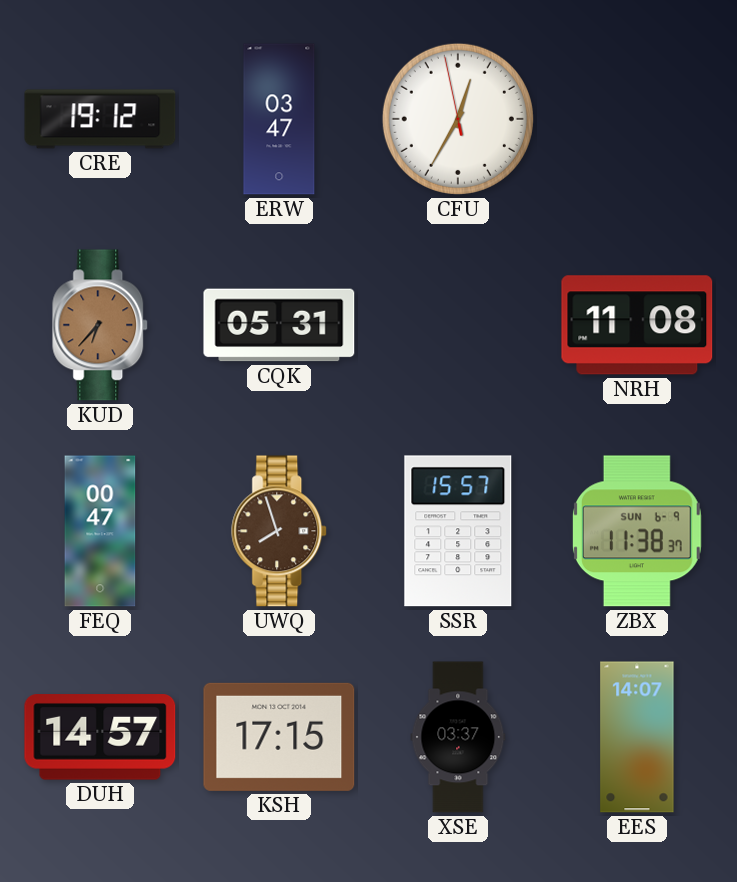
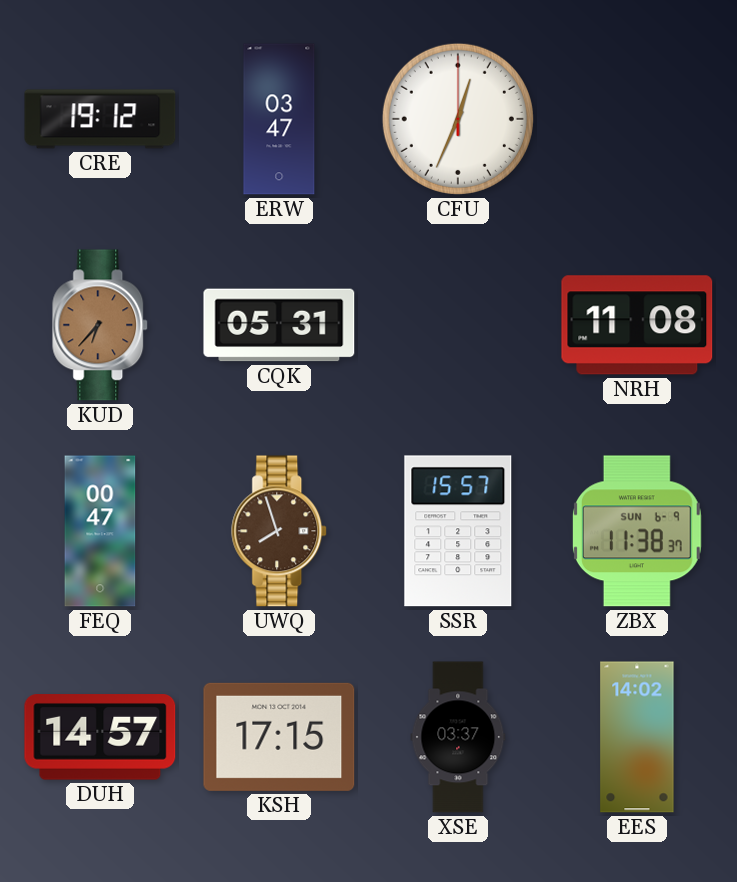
CFU: 12:34:58 -> 12:34:00
EES: 14:07 -> 14:02
